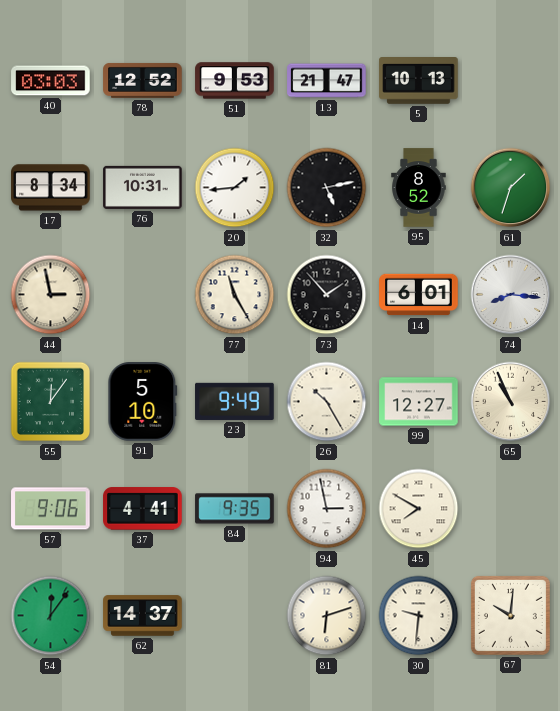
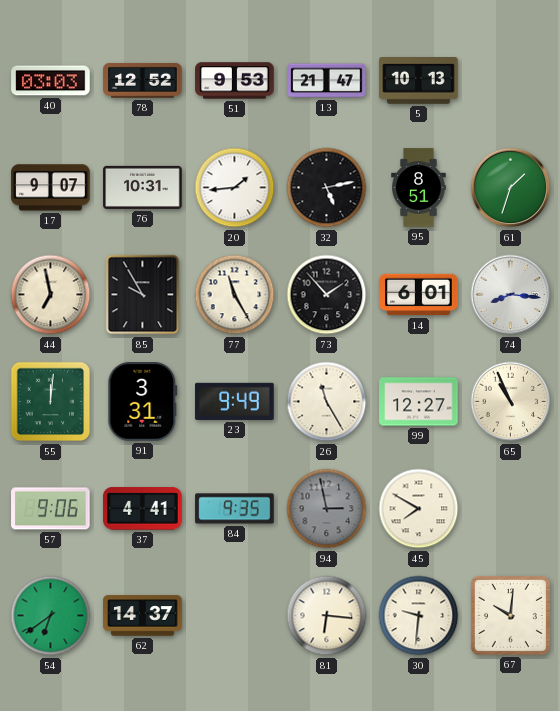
17: 8:34 -> 9:07
95: 8:52 -> 8:51
44: 2:58 -> 6:58
85: none -> 9:55
55: 12:06 -> 12:01
91: 5:10 -> 3:31
26: 10:25 -> 11:25
94 dial: white -> grey
54: 12:06 -> 6:39
81: 6:12 -> 6:16
